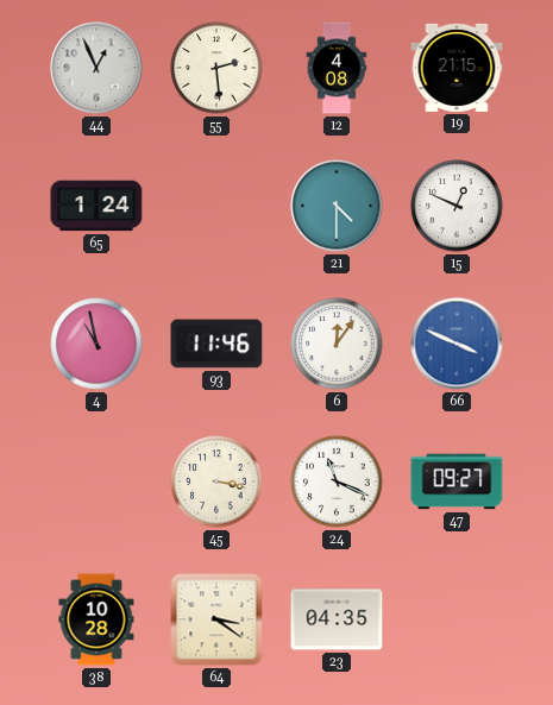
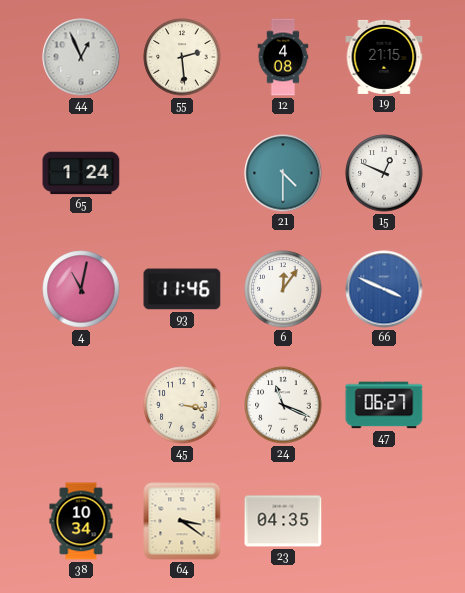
4: 10:58 -> 11:02
47: 09:27 -> 06:27
38: 10:28 -> 10:34
